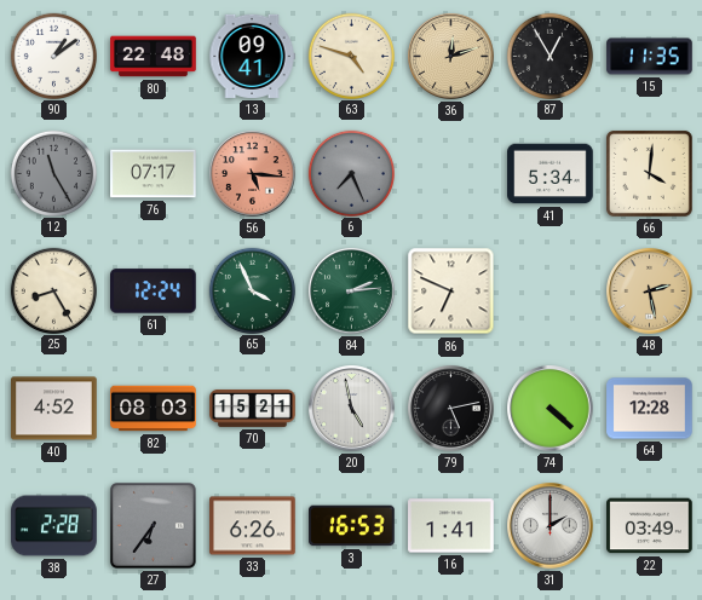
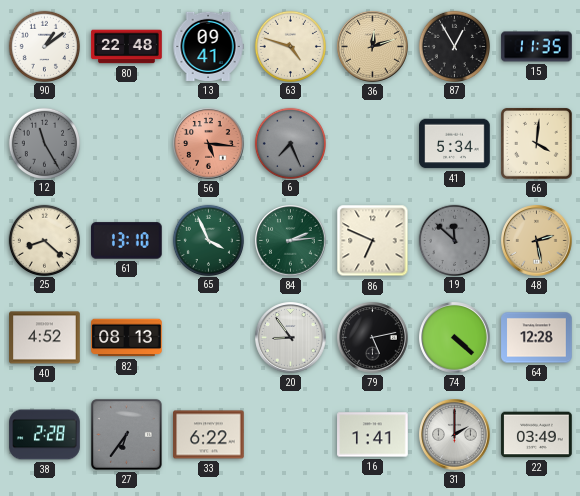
76: 07:17 -> none
25: 8:25 -> 8:22
61: 12:24 -> 13:10
19: none -> 11:52
82: 08:03 -> 08:13
70: 15:21 -> none
20: 4:58 -> 8:54
33: 6:26 -> 6:22
3: 16:53 -> none
